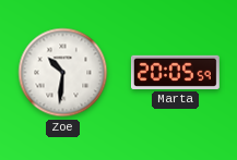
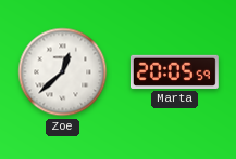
Zoe: 10:31 -> 12:38
